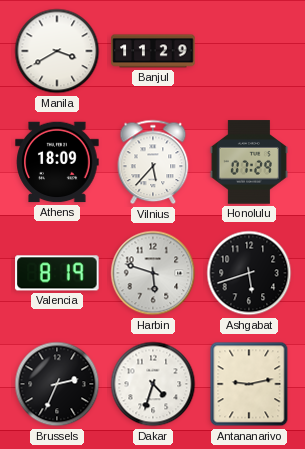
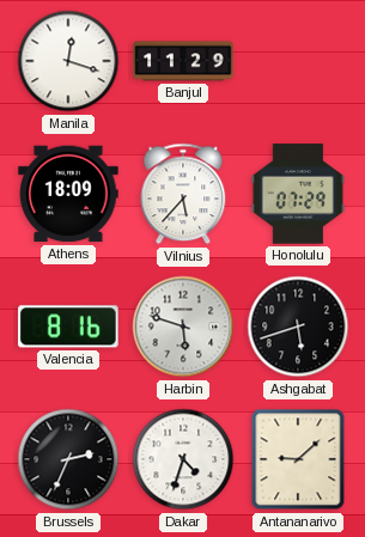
Manila: 3:40 -> 12:18
Valencia: 8:19 -> 8:16
Antananarivo: 9:13 -> 9:08
